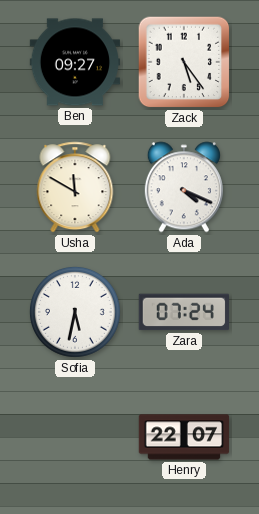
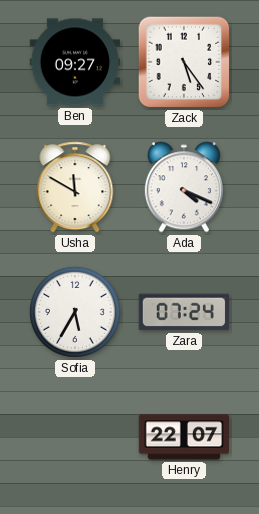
Sofia: 5:32 -> 5:35
